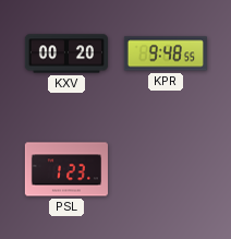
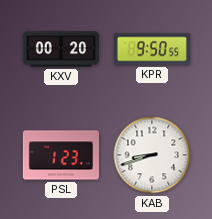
KPR: 9:48 -> 9:50
KAB: none -> 8:42
